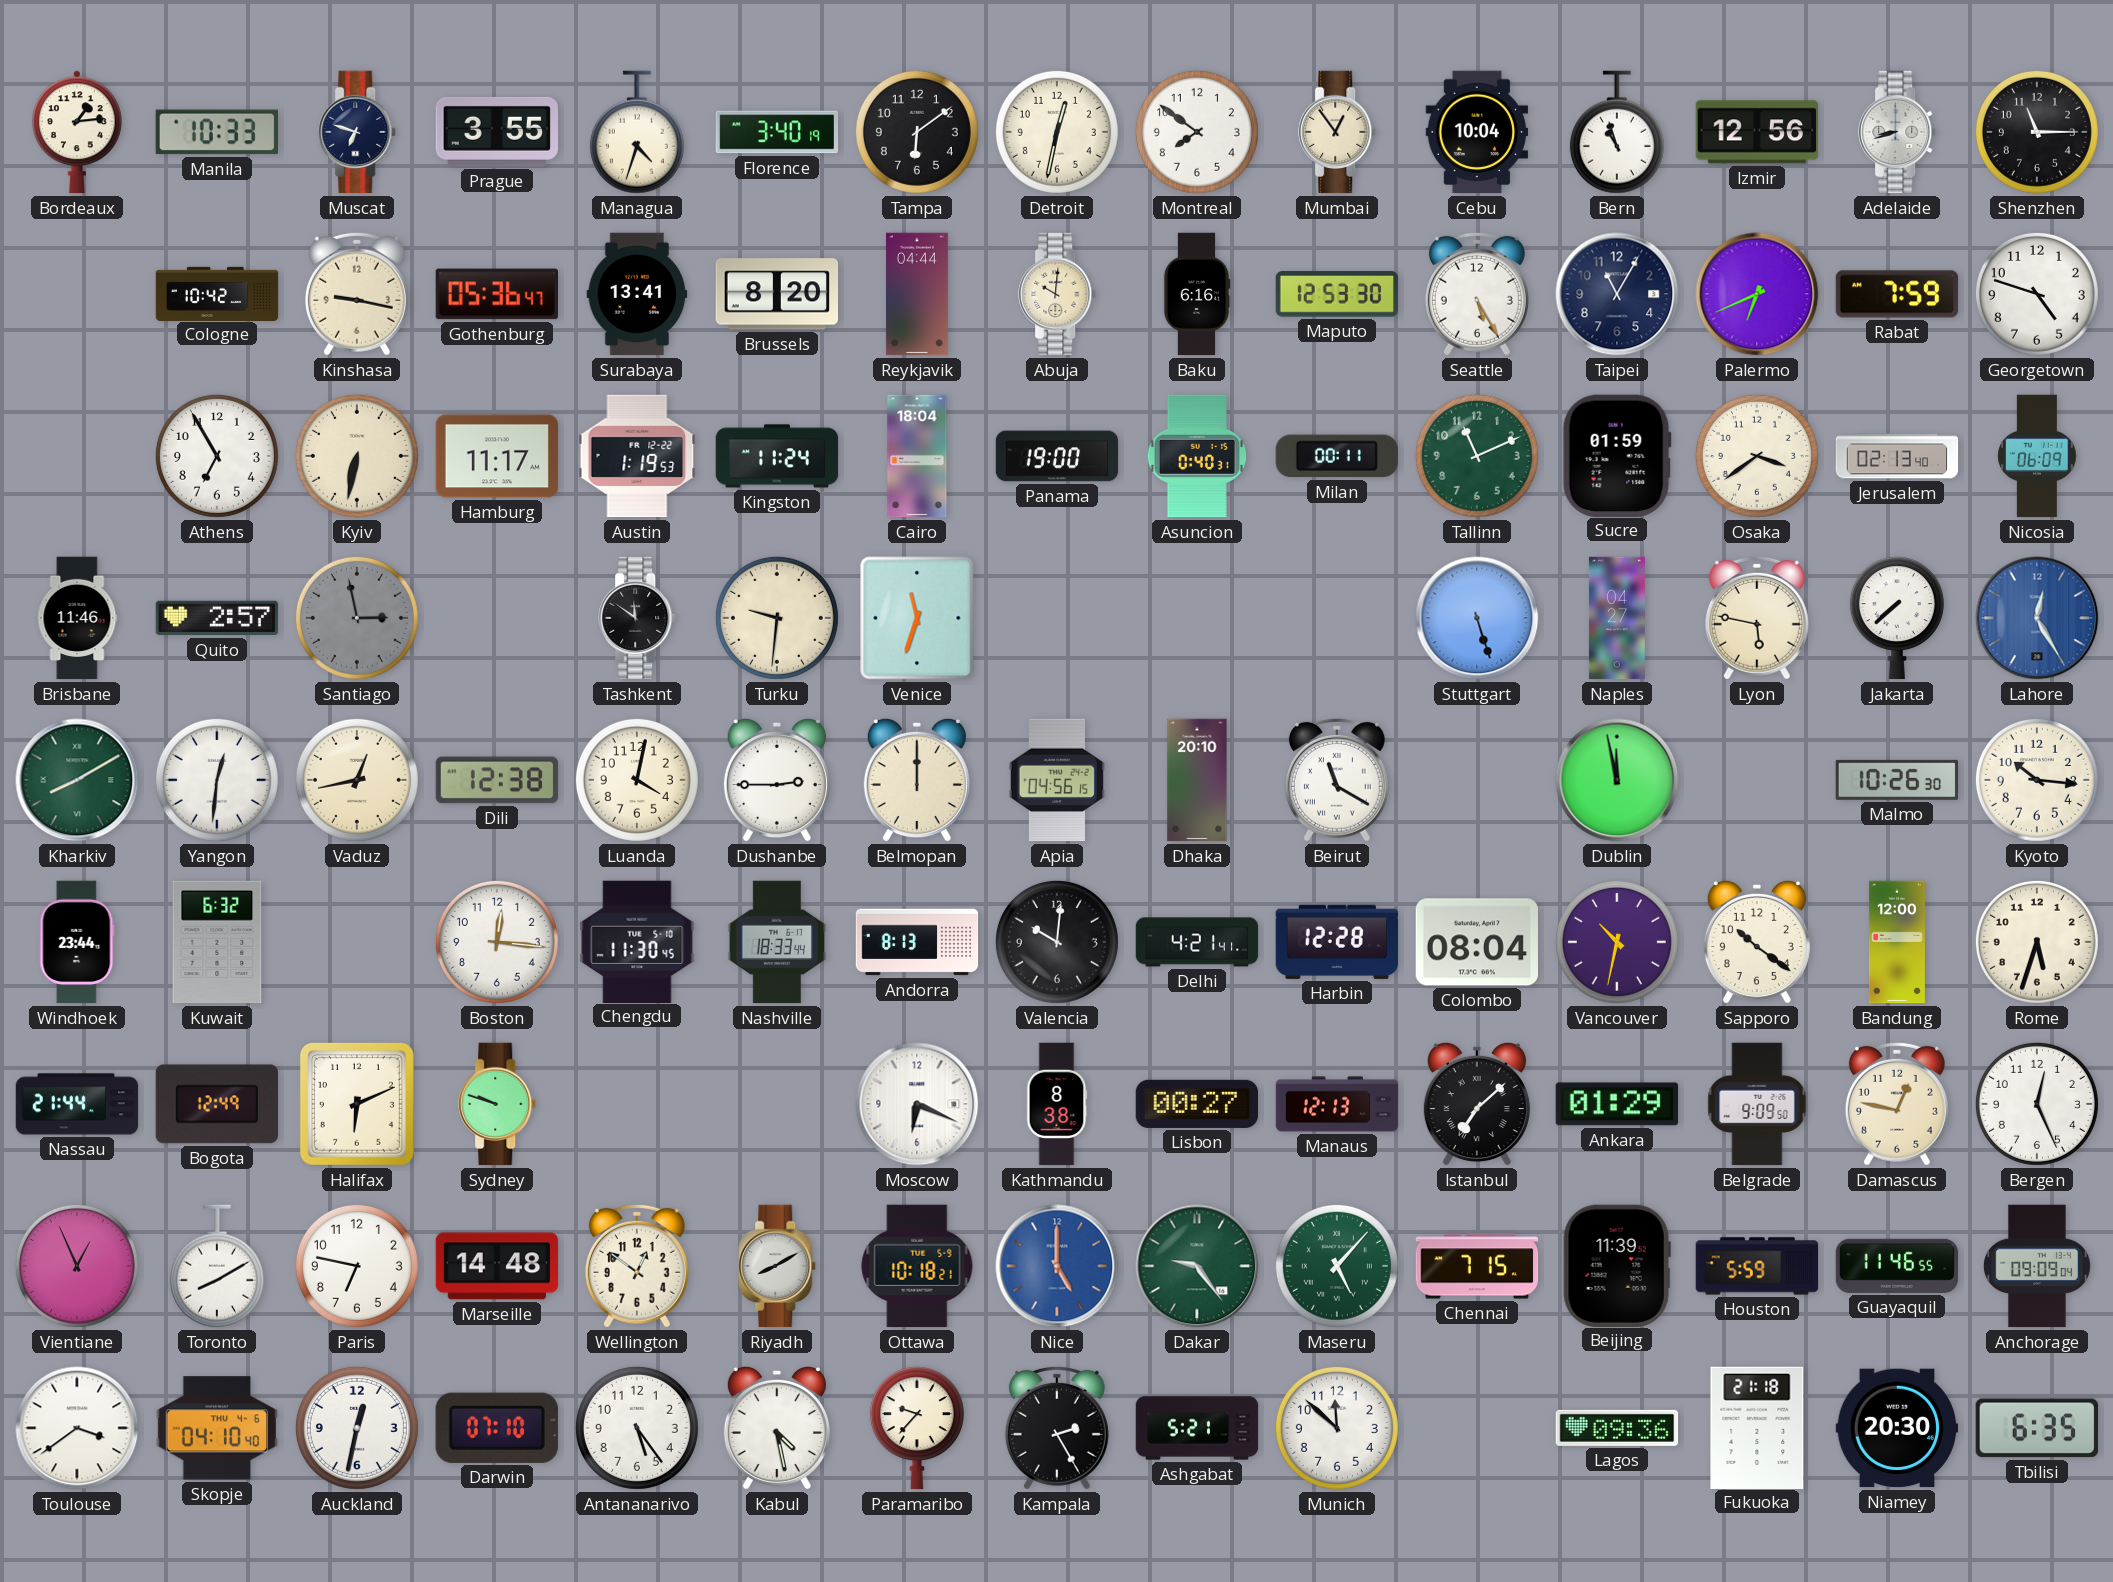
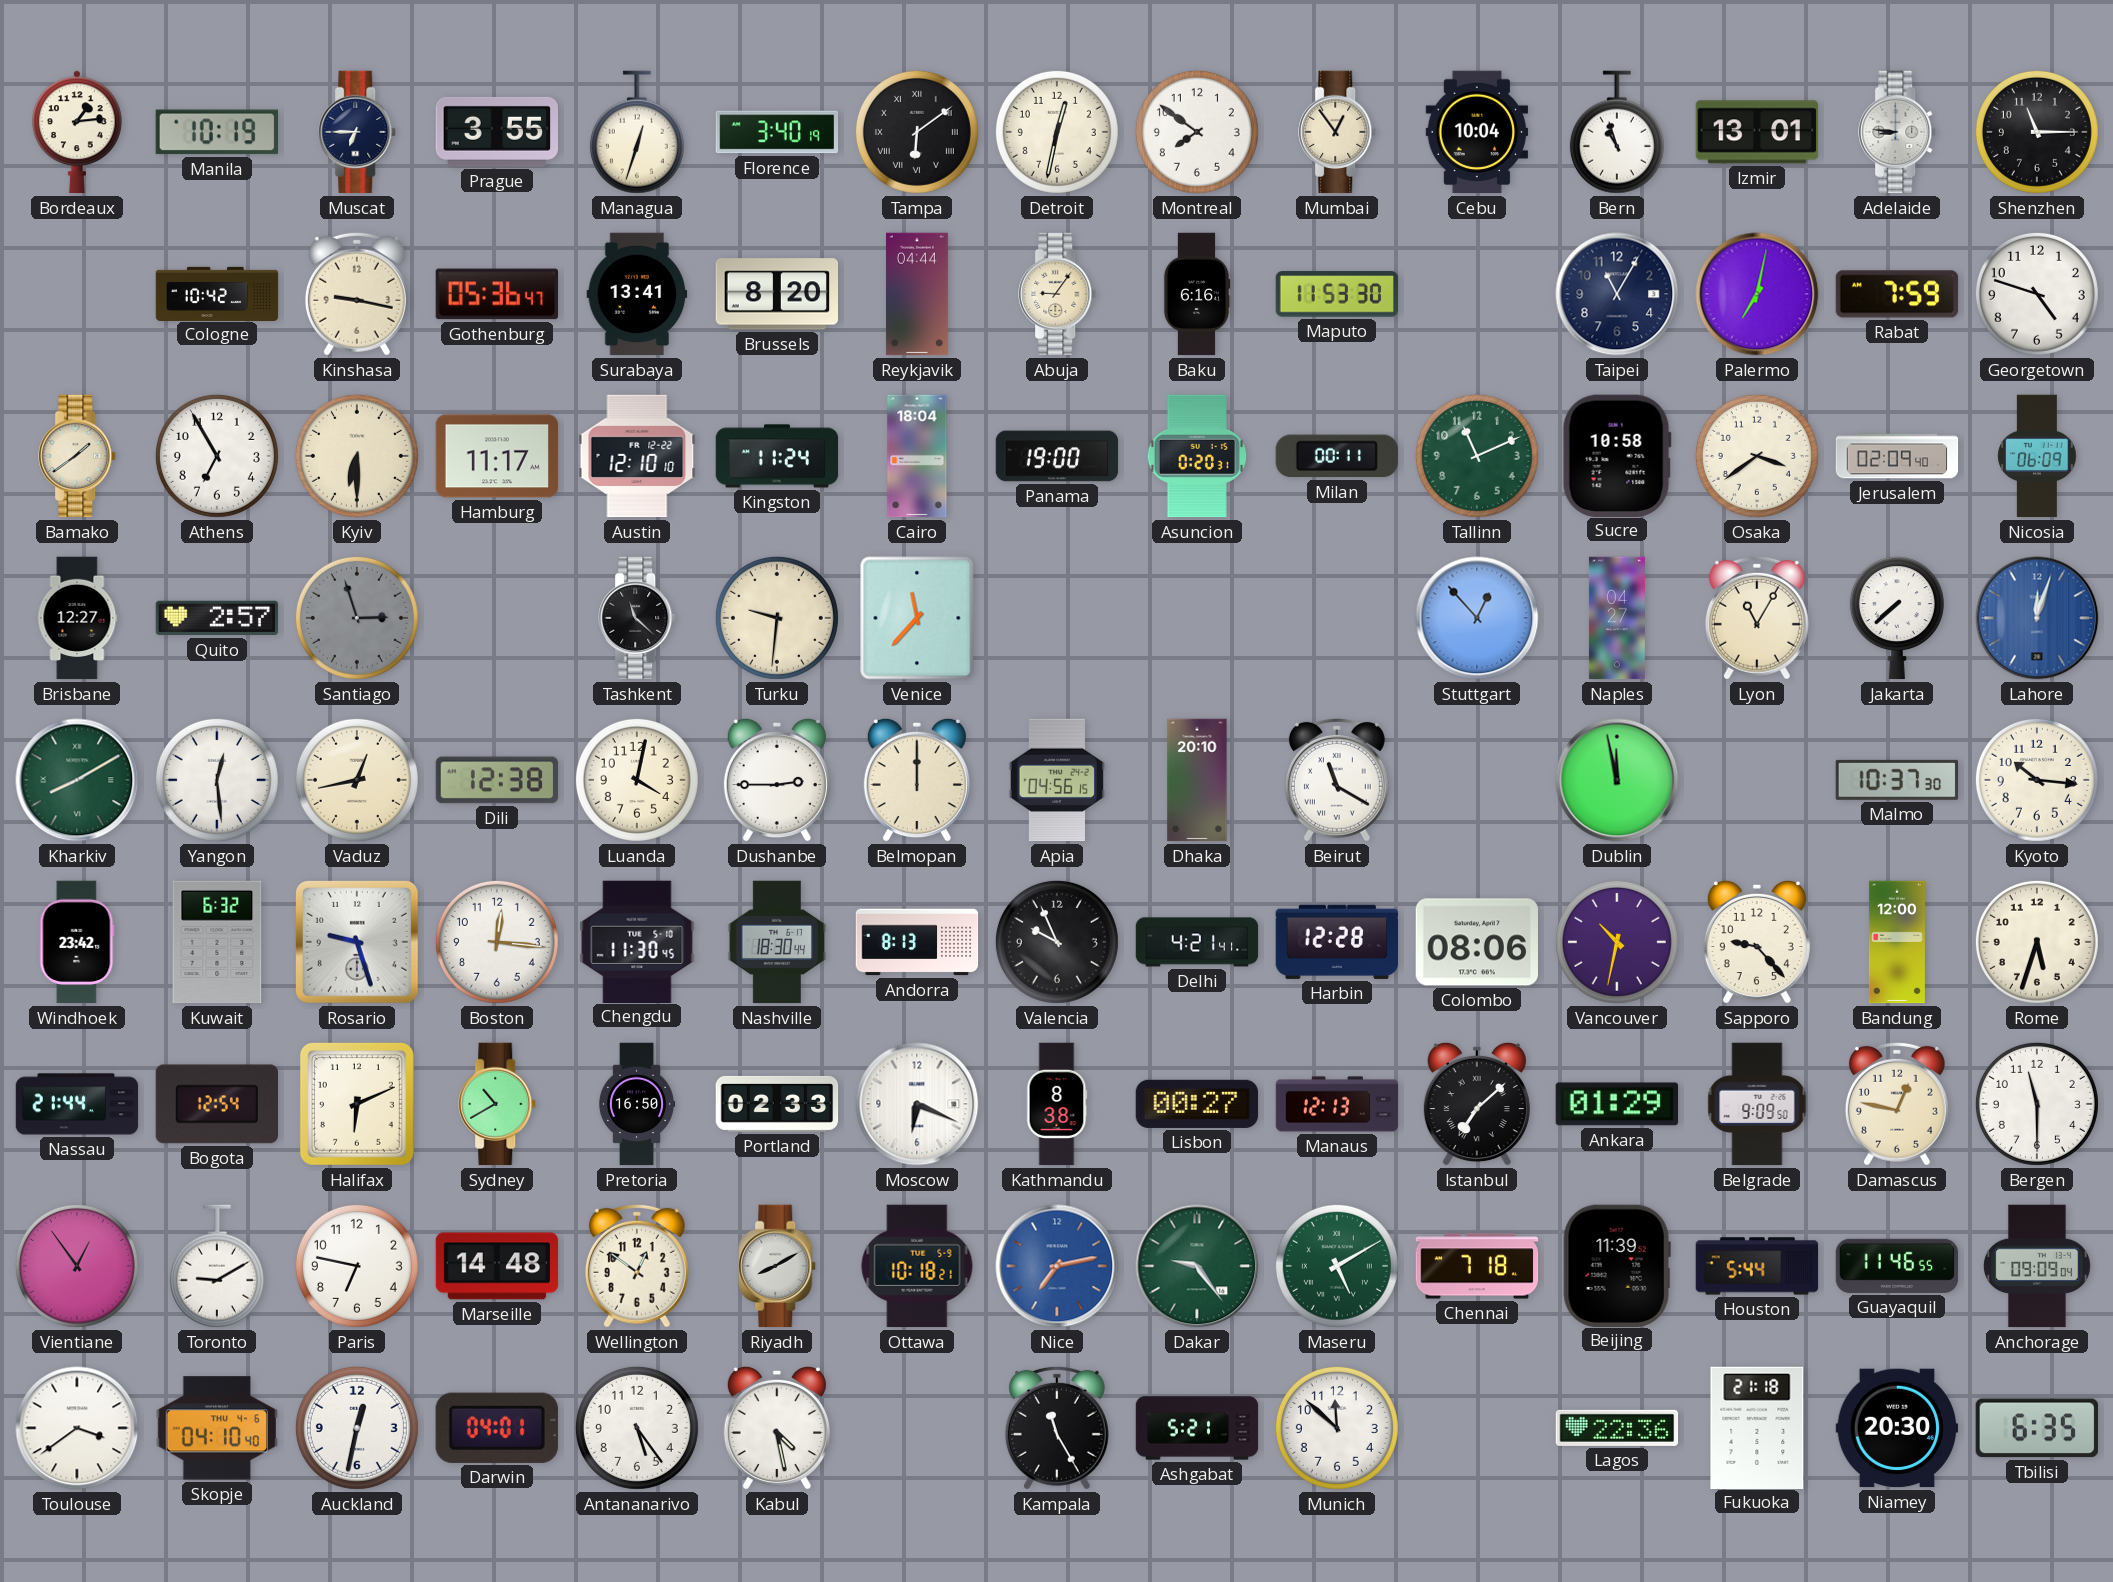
Manila: 10:33 -> 10:19
Muscat: 6:48 -> 6:45
Managua: 4:33 -> 12:33
Tampa numerals: Arabic -> Roman
Izmir: 12:56 -> 13:01
Adelaide: 8:42 -> 8:46
Abuja: 10:01 -> 9:06
Maputo: 12:53 -> 11:53
Seattle: 5:25 -> none
Palermo: 6:41 -> 7:02
Bamako: none -> 1:39
Kyiv: 6:32 -> 6:30
Austin: 1:19 -> 12:10
Asuncion: 0:40 -> 0:20
Sucre: 01:59 -> 10:58
Jerusalem: 02:13 -> 02:09
Brisbane: 11:46 -> 12:27
Santiago: 2:58 -> 2:57
Tashkent: 11:51 -> 11:22
Venice: 11:33 -> 11:37
Stuttgart: 5:27 -> 12:53
Lyon: 5:47 -> 11:05
Lahore: 12:25 -> 12:03
Yangon: 12:31 -> 12:29
Malmo: 10:26 -> 10:37
Windhoek: 23:44 -> 23:42
Rosario: none -> 9:27
Nashville: 18:33 -> 18:30
Valencia: 10:01 -> 9:56
Colombo: 08:04 -> 08:06
Sapporo: 10:21 -> 9:23
Bogota: 12:49 -> 12:54
Sydney: 9:48 -> 10:40
Pretoria: none -> 16:50
Portland: none -> 02:33
Bergen: 12:26 -> 11:30
Vientiane: 12:56 -> 12:54
Toronto: 8:10 -> 9:10
Nice: 5:00 -> 7:13
Maseru: 5:07 -> 5:10
Chennai: 7:15 -> 7:18
Houston: 5:59 -> 5:44
Darwin: 07:10 -> 04:01
Paramaribo: 9:37 -> none
Kampala: 2:25 -> 11:25
Lagos: 09:36 -> 22:36
